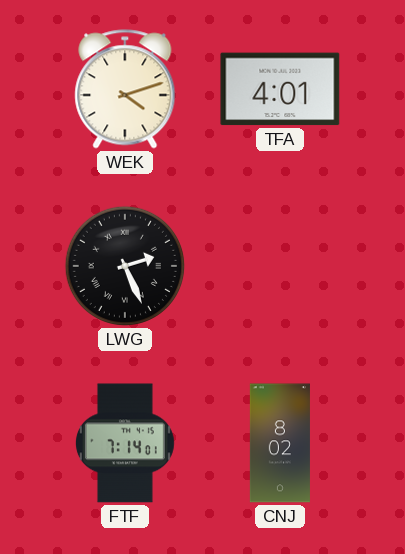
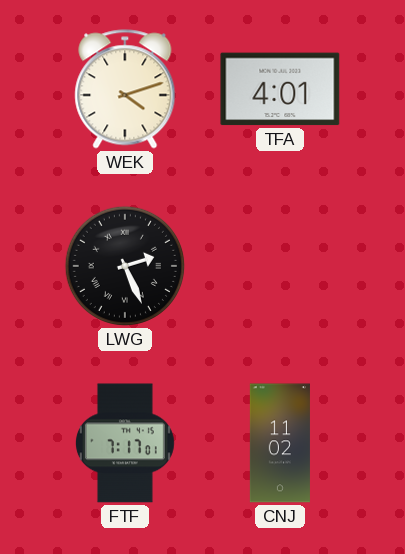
FTF: 7:14 -> 7:17
CNJ: 8:02 -> 11:02
